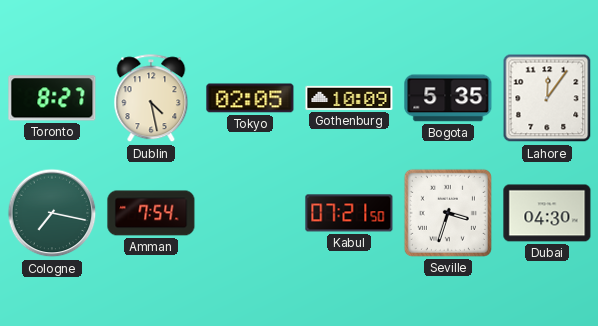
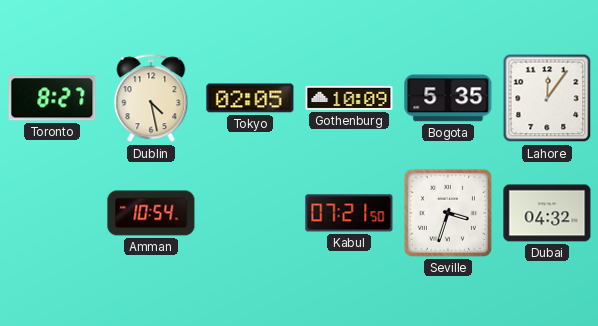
Cologne: 7:17 -> none
Amman: 7:54 -> 10:54
Dubai: 04:30 -> 04:32
